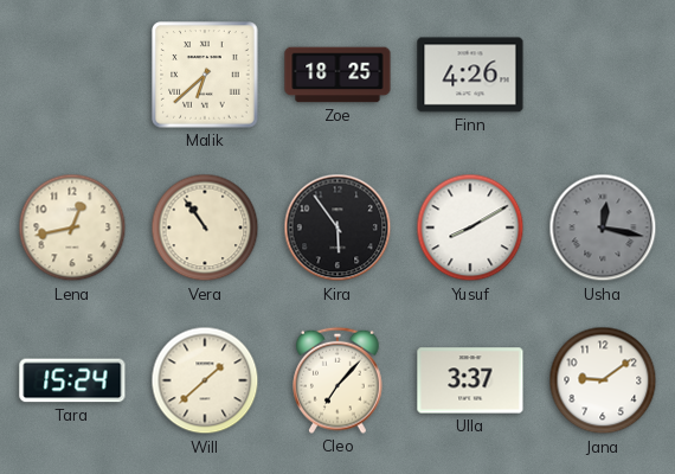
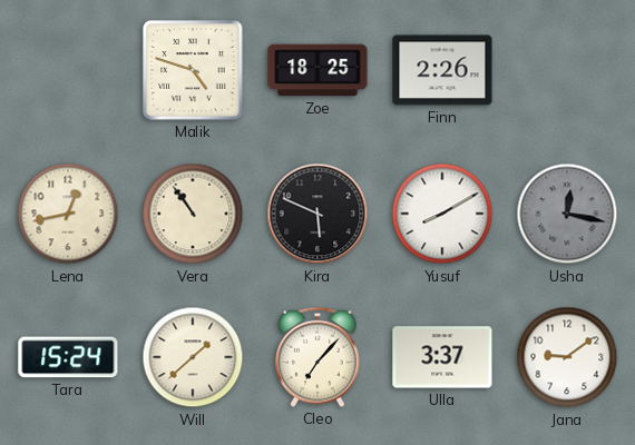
Malik: 6:38 -> 4:48
Finn: 4:26 -> 2:26
Kira: 5:54 -> 5:49
